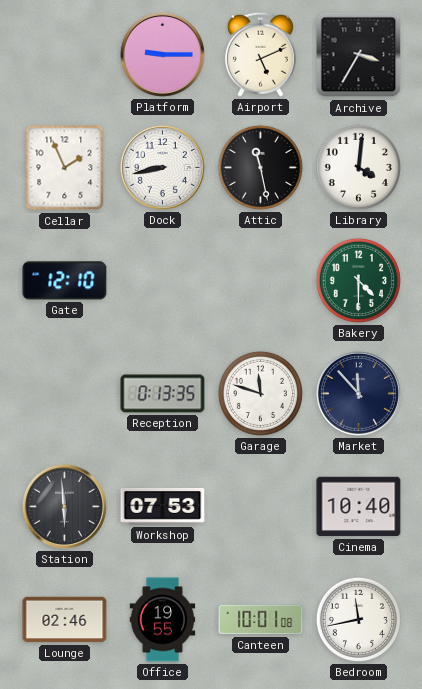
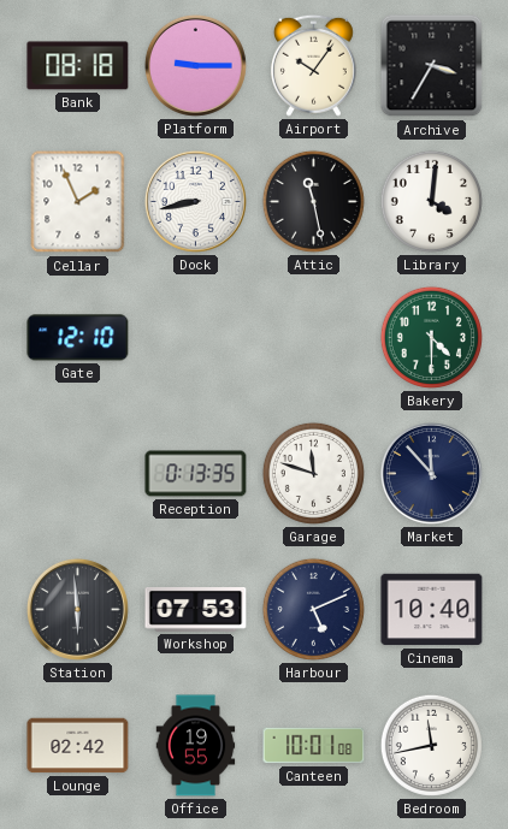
Bank: none -> 08:18
Airport: 5:11 -> 10:06
Harbour: none -> 5:11
Lounge: 02:46 -> 02:42
